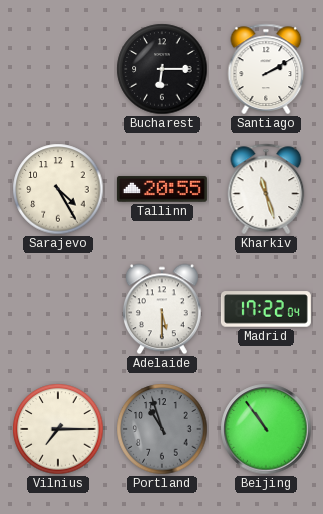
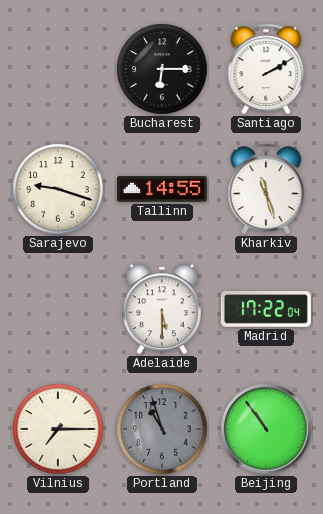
Sarajevo: 4:25 -> 9:18
Tallinn: 20:55 -> 14:55
